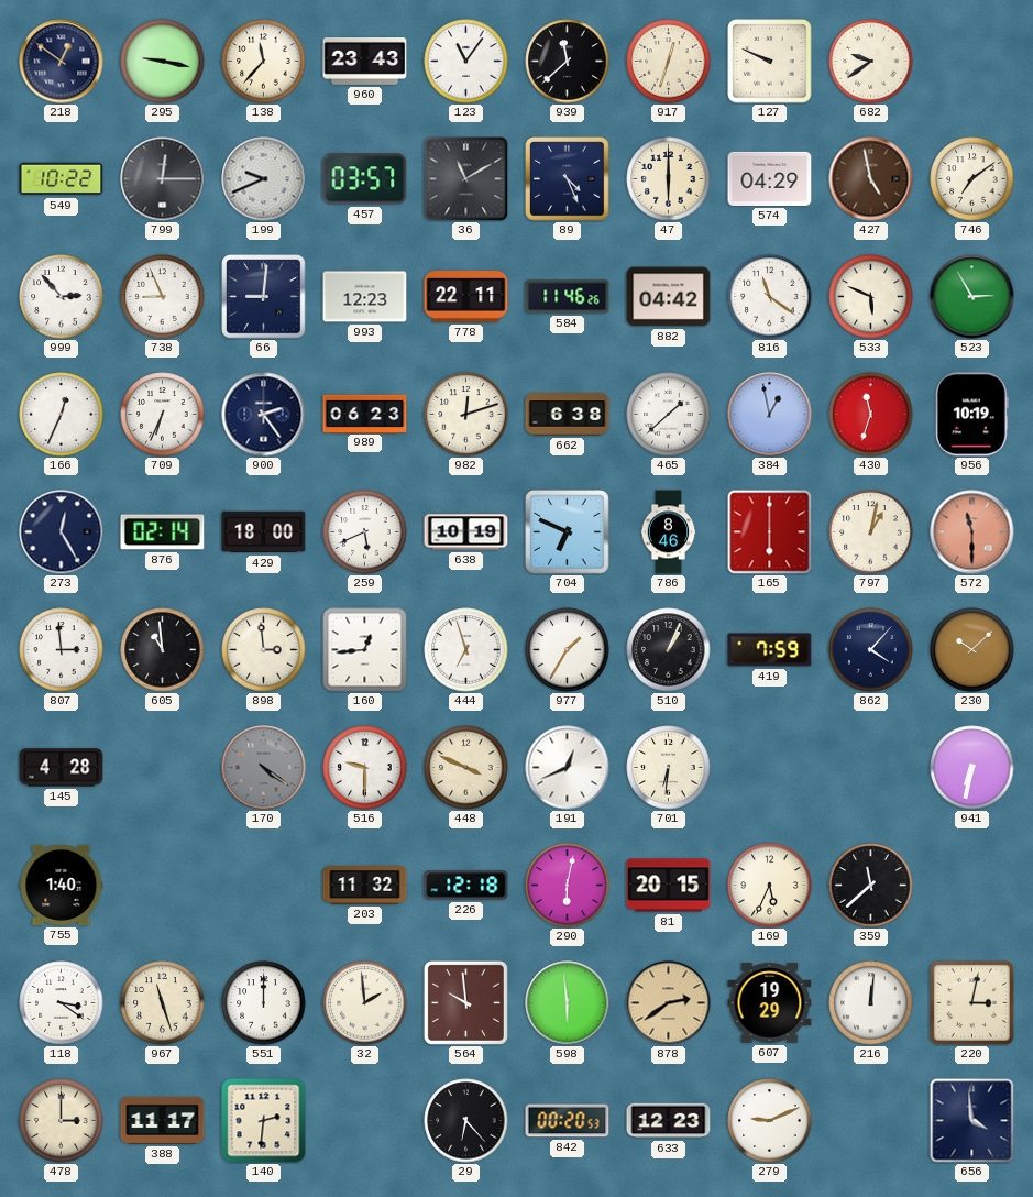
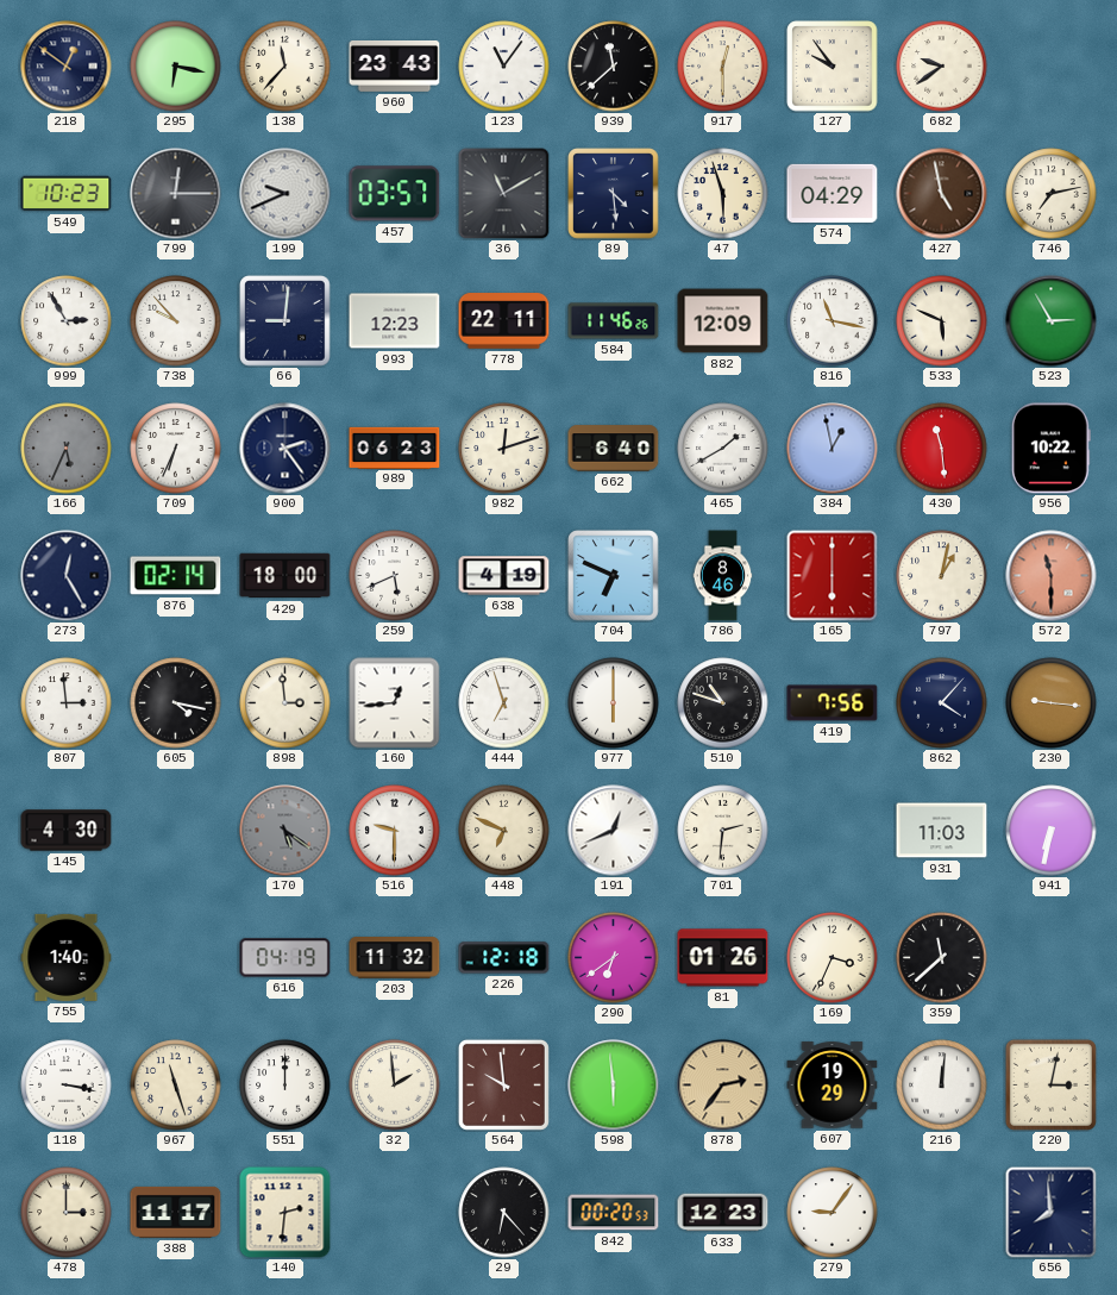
295: 9:17 -> 6:17
917: 12:33 -> 12:30
127: 9:49 -> 9:54
549: 10:22 -> 10:23
89: 4:26 -> 4:29
47: 6:00 -> 5:57
746: 7:09 -> 7:13
999: 2:53 -> 2:55
738: 8:56 -> 9:53
882: 04:42 -> 12:09
816: 11:21 -> 11:17
166: 12:34 -> 5:34
166 dial: white -> grey
662: 6:38 -> 6:40
465: 1:38 -> 1:40
430: 11:33 -> 11:29
956: 10:19 -> 10:22
638: 10:19 -> 4:19
605: 10:59 -> 4:17
977: 1:35 -> 6:00
510: 1:04 -> 10:48
419: 7:59 -> 7:56
230: 10:08 -> 9:16
145: 4:28 -> 4:30
170: 4:21 -> 5:21
448: 3:49 -> 6:49
701: 6:31 -> 2:31
931: none -> 11:03
616: none -> 04:19
290: 6:02 -> 6:39
81: 20:15 -> 01:26
169: 5:34 -> 3:34
118: 3:21 -> 3:17
878: 2:39 -> 2:36
279: 9:11 -> 9:06
656: 3:59 -> 7:59
